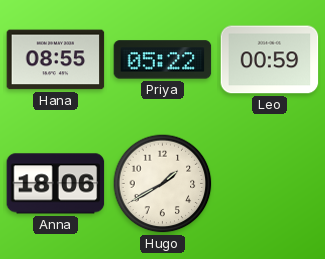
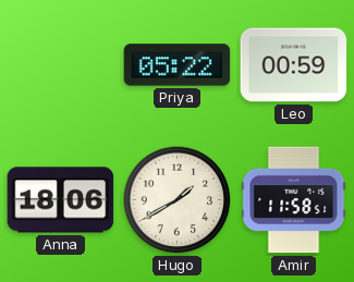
Hana: 08:55 -> none
Amir: none -> 11:58
